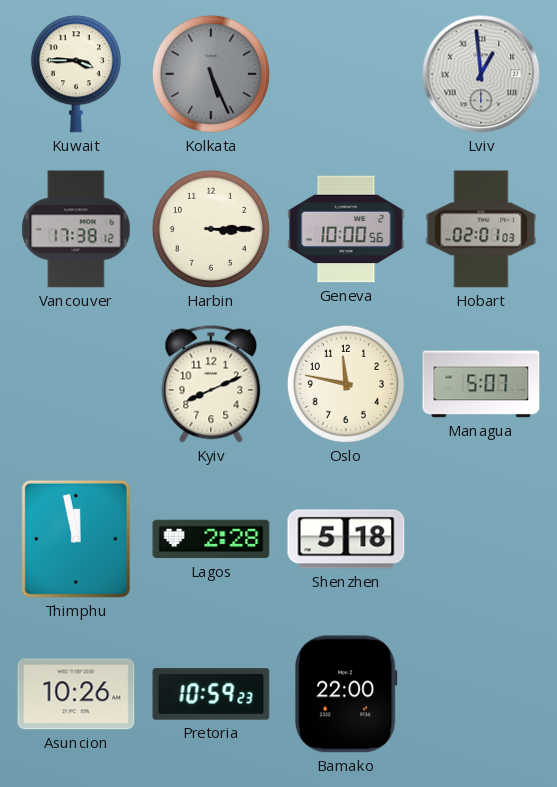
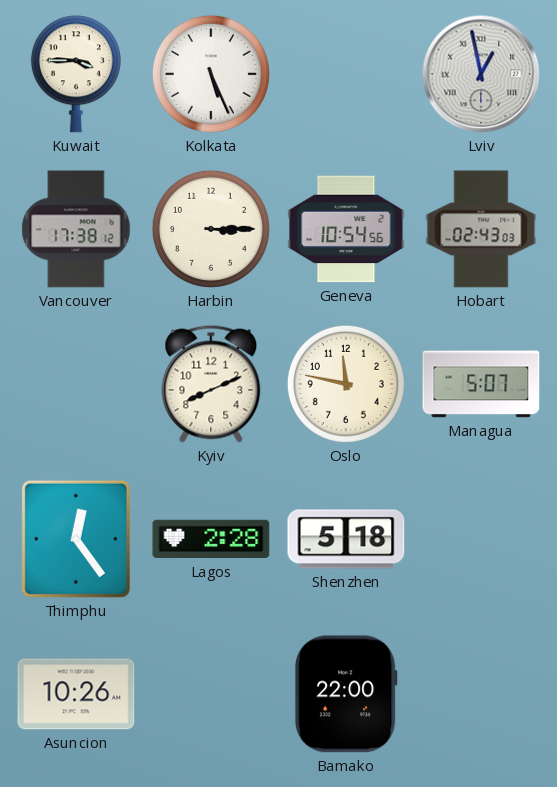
Kolkata dial: grey -> white
Lviv: 12:59 -> 12:58
Geneva: 10:00 -> 10:54
Hobart: 02:01 -> 02:43
Thimphu: 11:58 -> 12:24
Pretoria: 10:59 -> none
